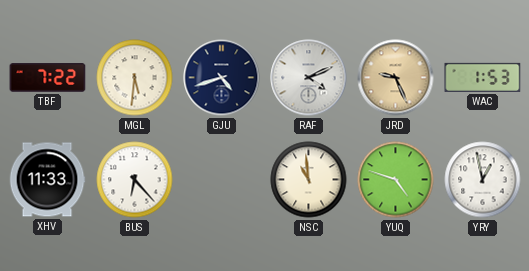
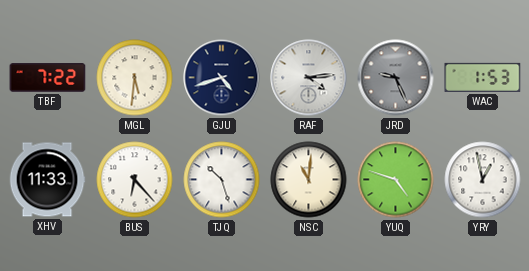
RAF: 4:11 -> 4:14
JRD dial: champagne -> grey
TJQ: none -> 10:27
NSC: 10:59 -> 11:01
